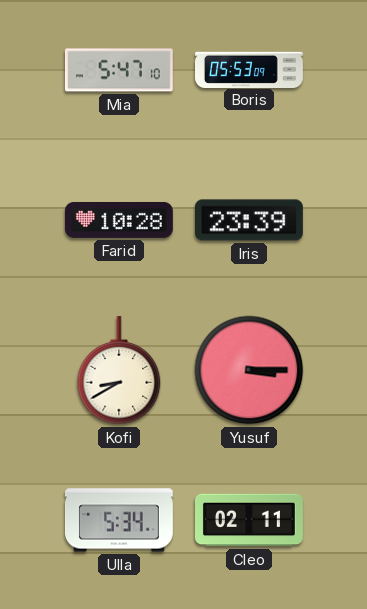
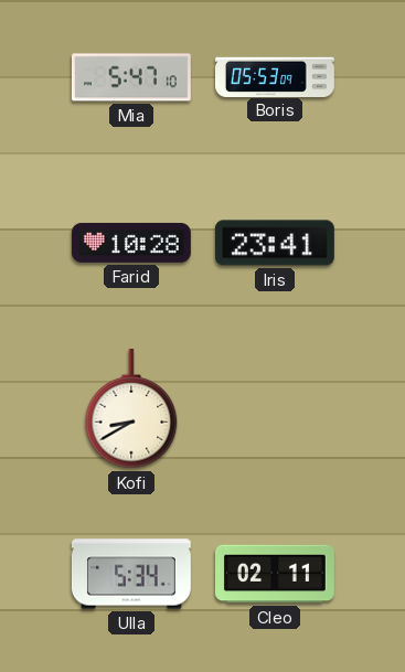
Iris: 23:39 -> 23:41
Yusuf: 3:15 -> none
